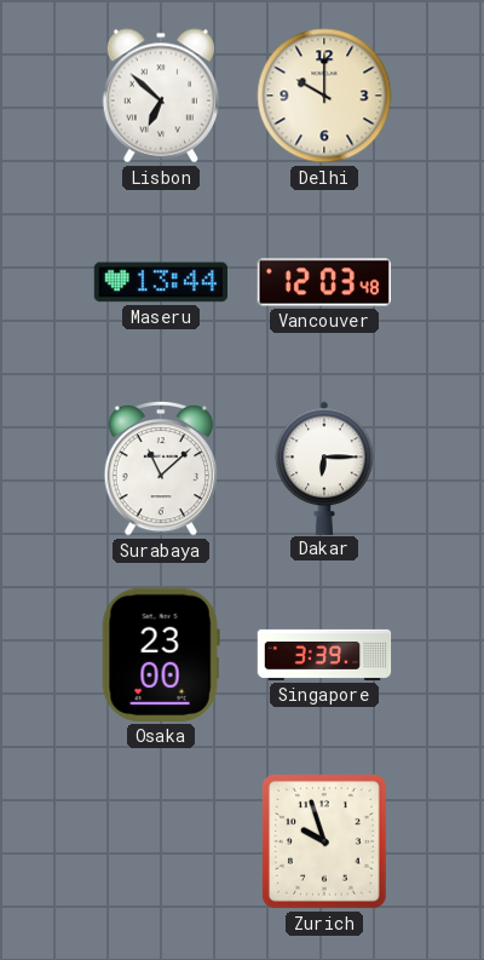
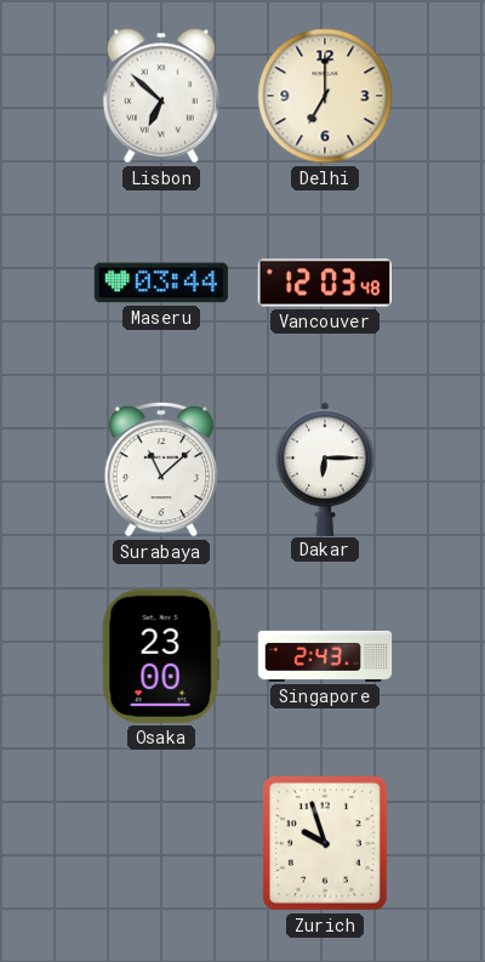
Delhi: 10:00 -> 7:00
Maseru: 13:44 -> 03:44
Singapore: 3:39 -> 2:43
